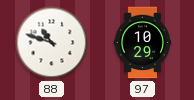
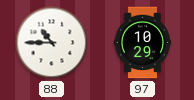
88: 10:48 -> 10:45
